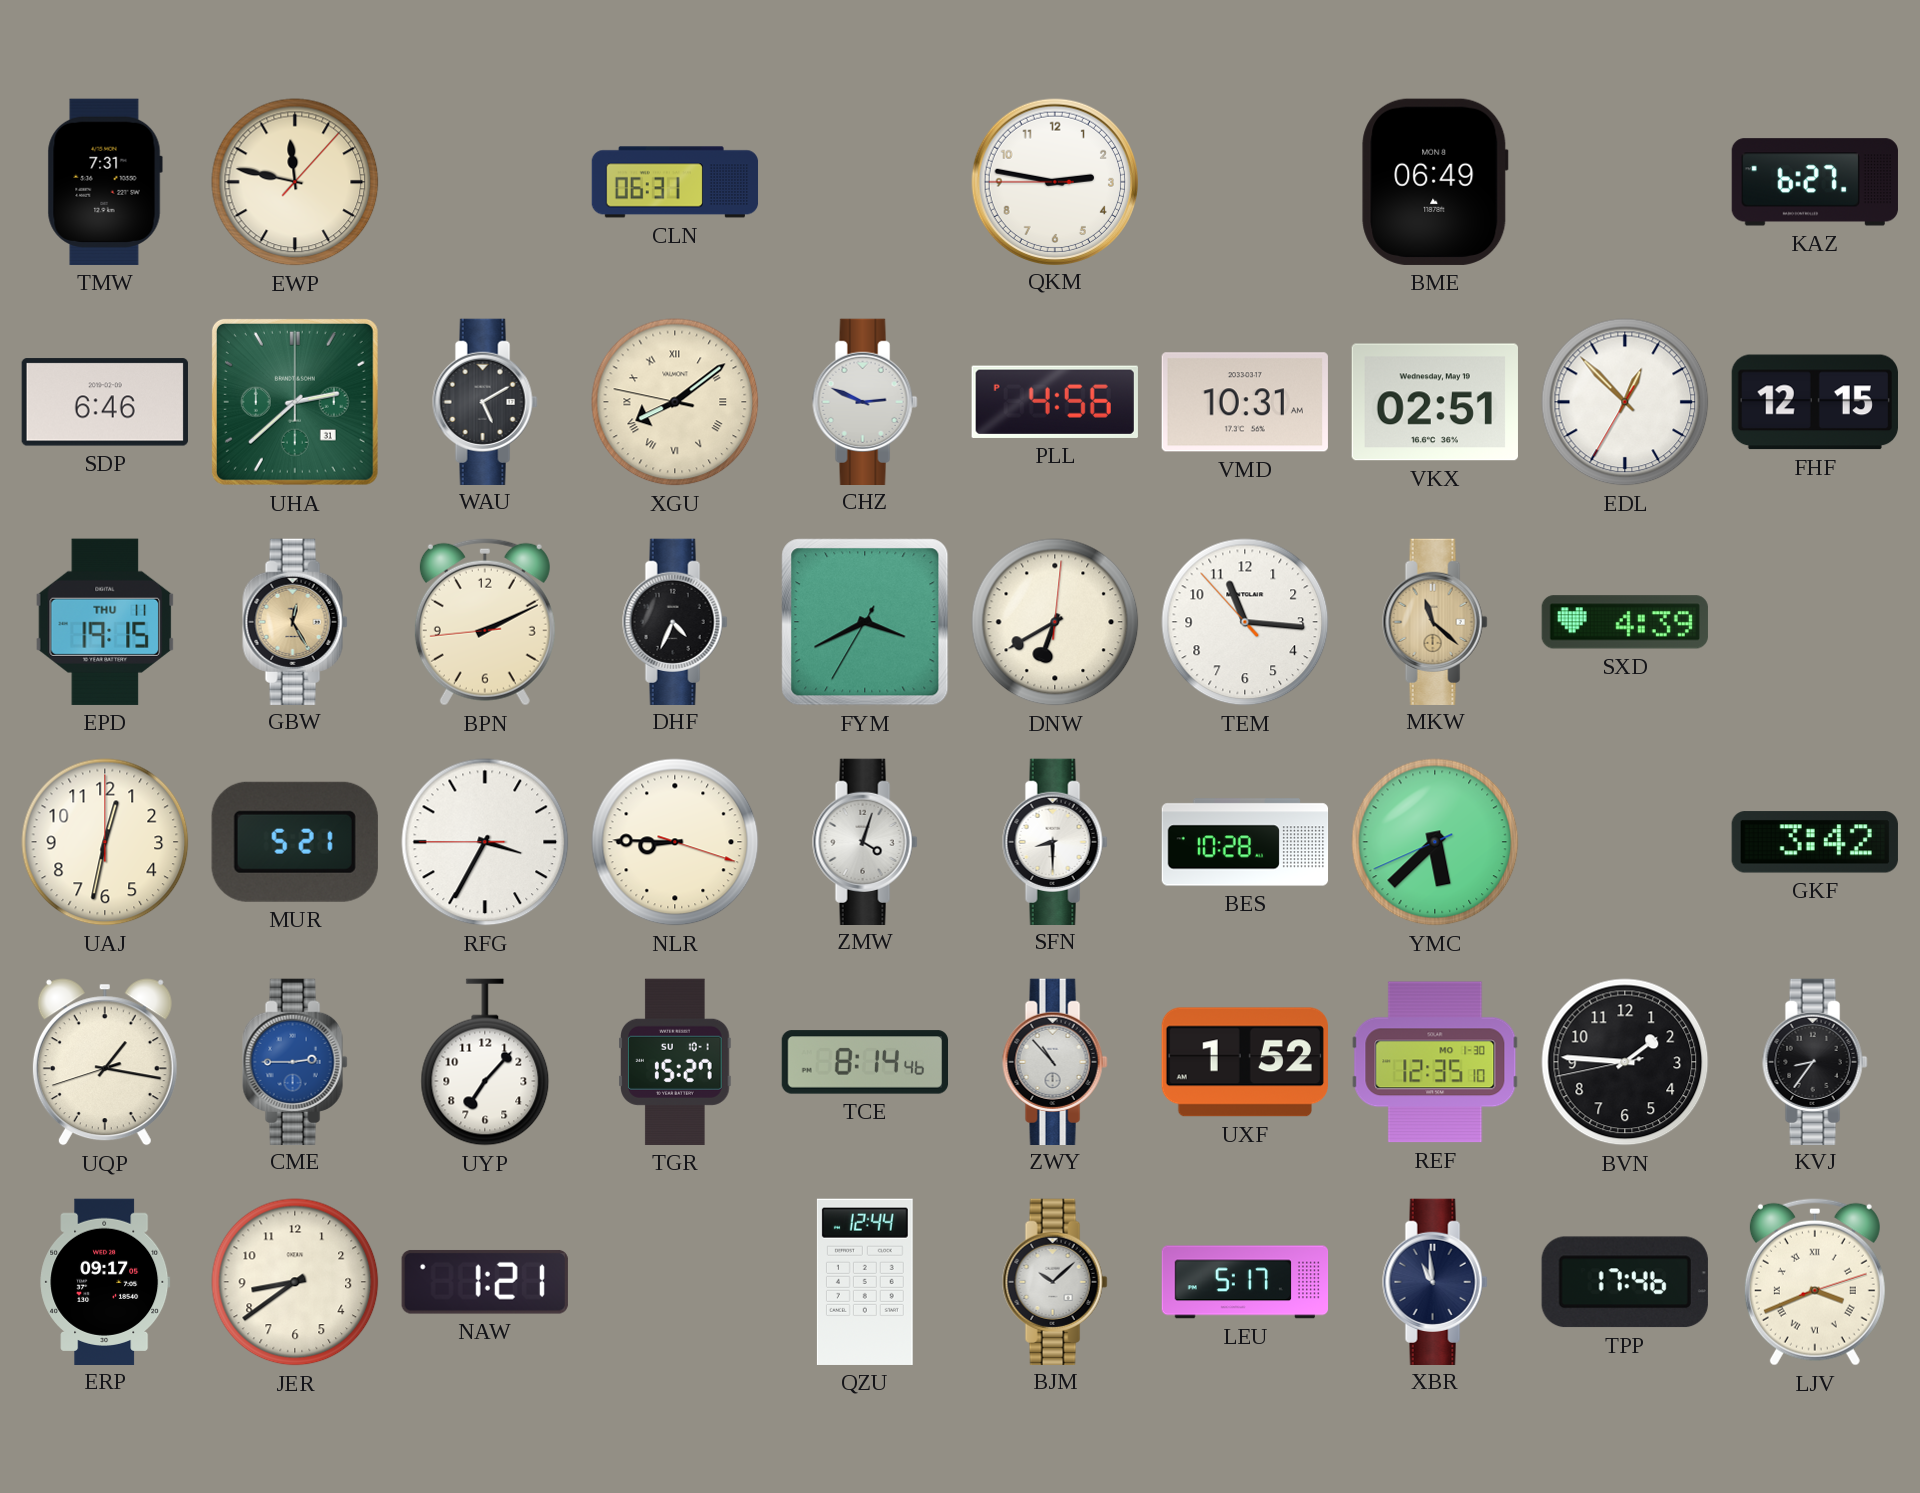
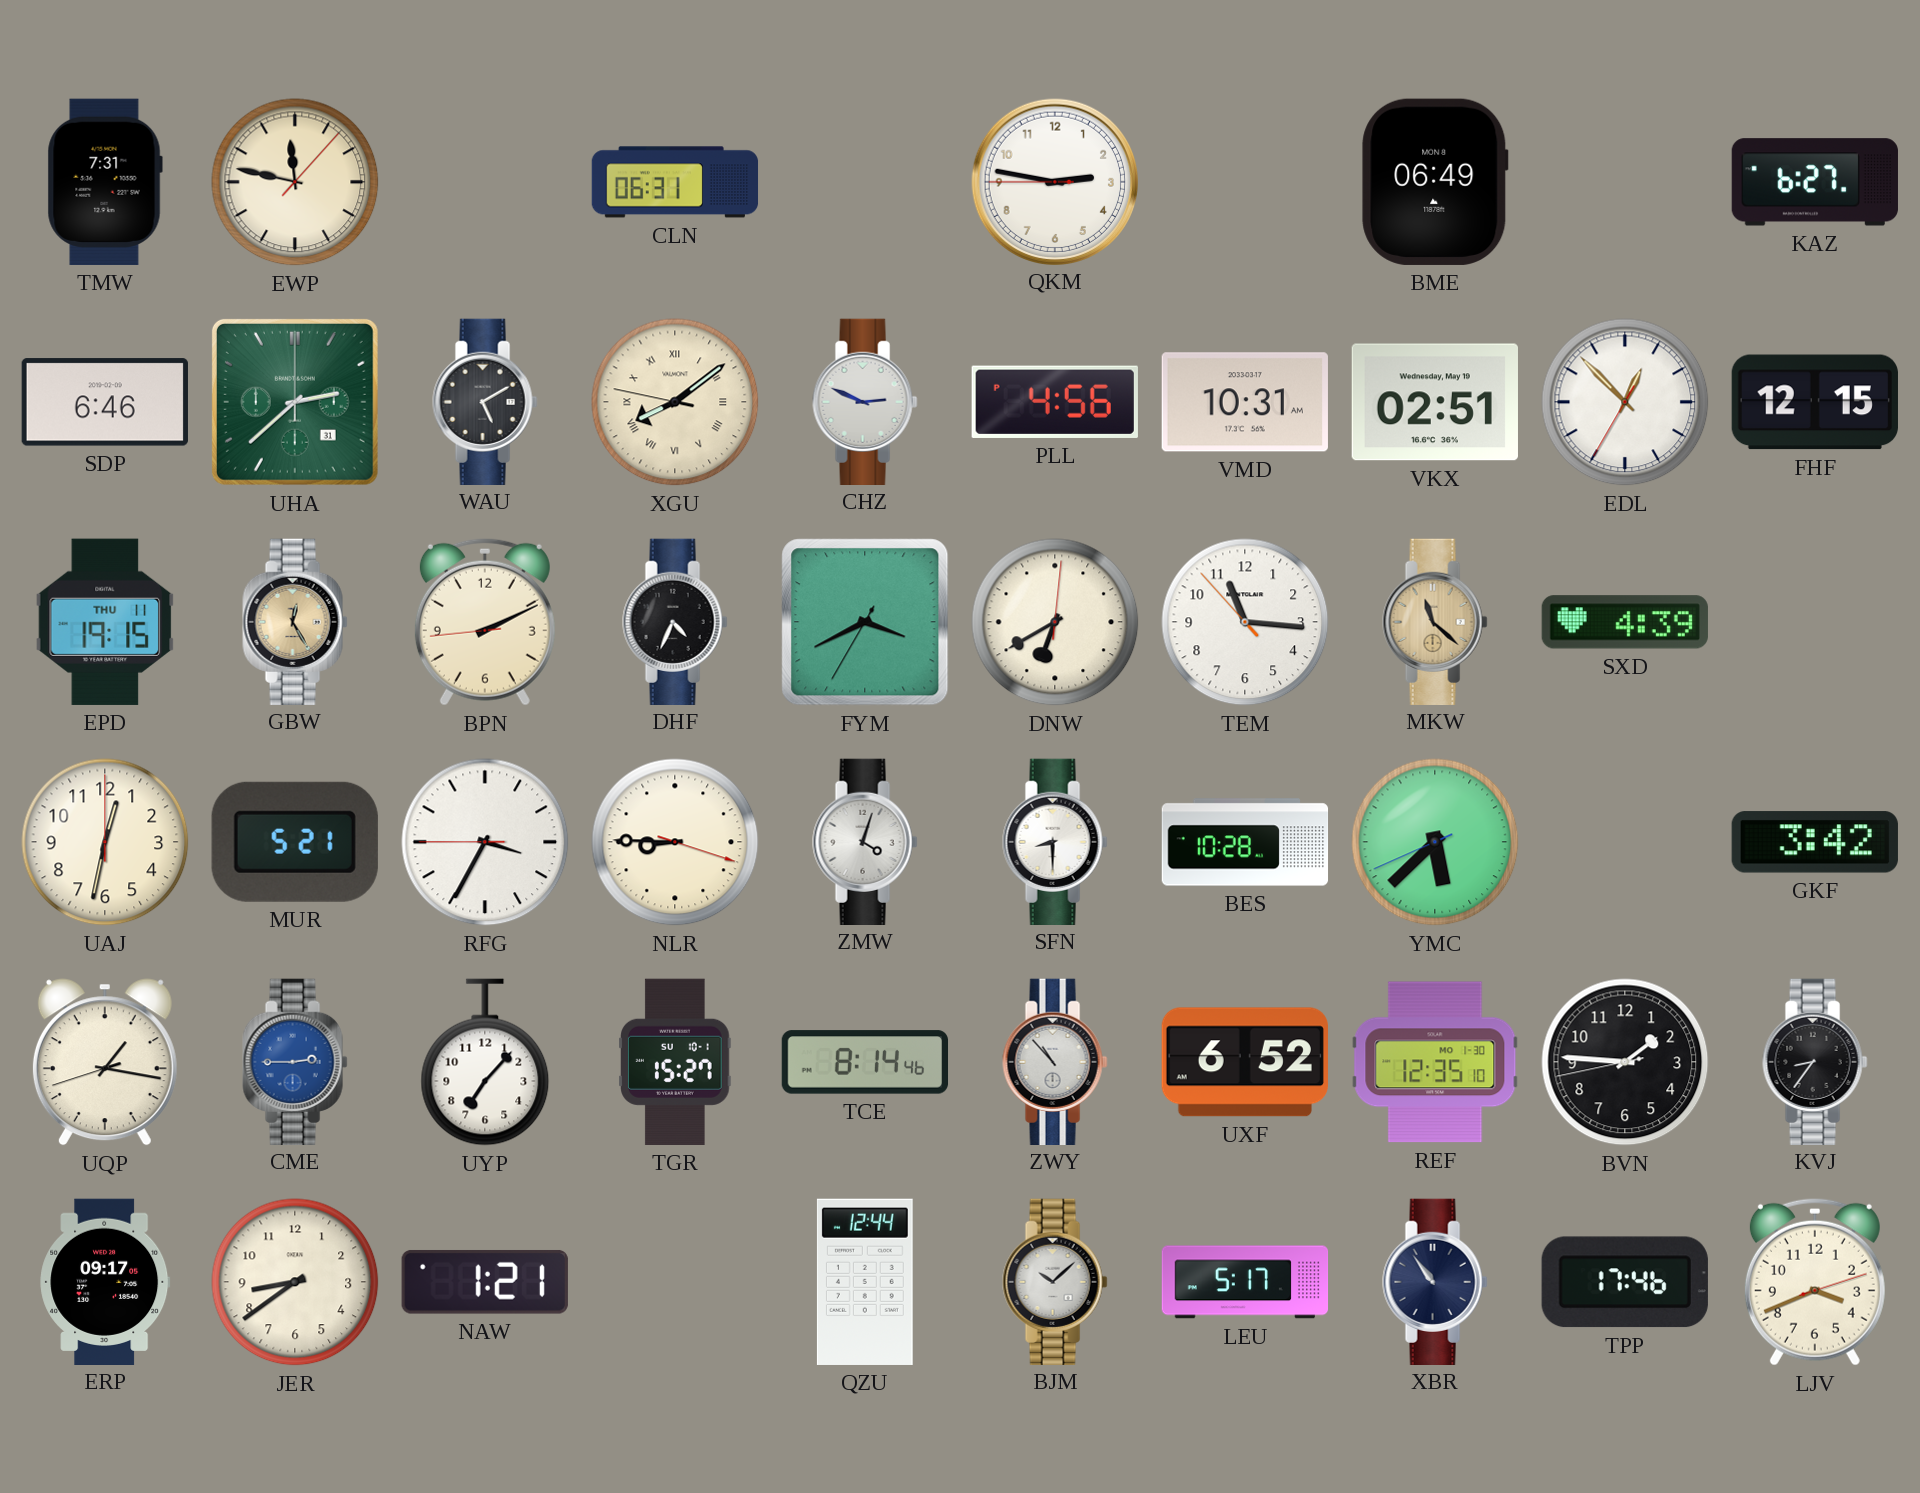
UXF: 1:52 -> 6:52
XBR: 10:59 -> 10:54
LJV numerals: Roman -> Arabic
